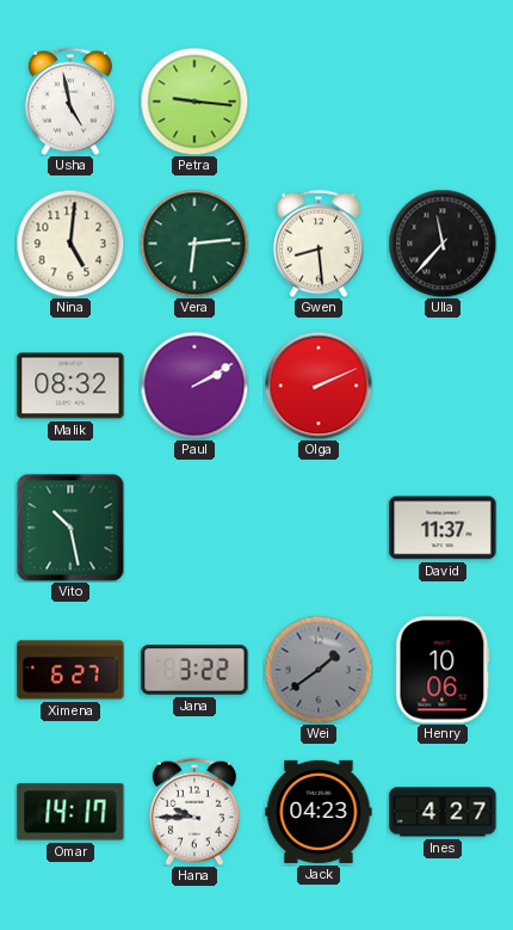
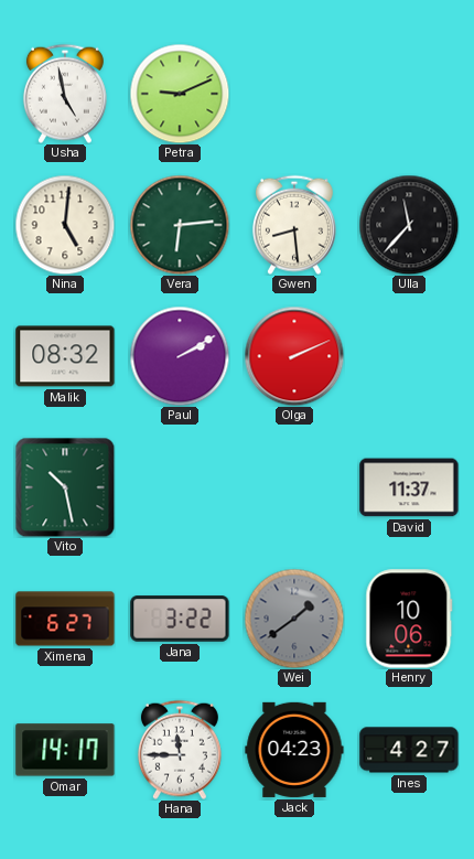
Petra: 9:16 -> 9:11
Hana: 9:45 -> 11:45
